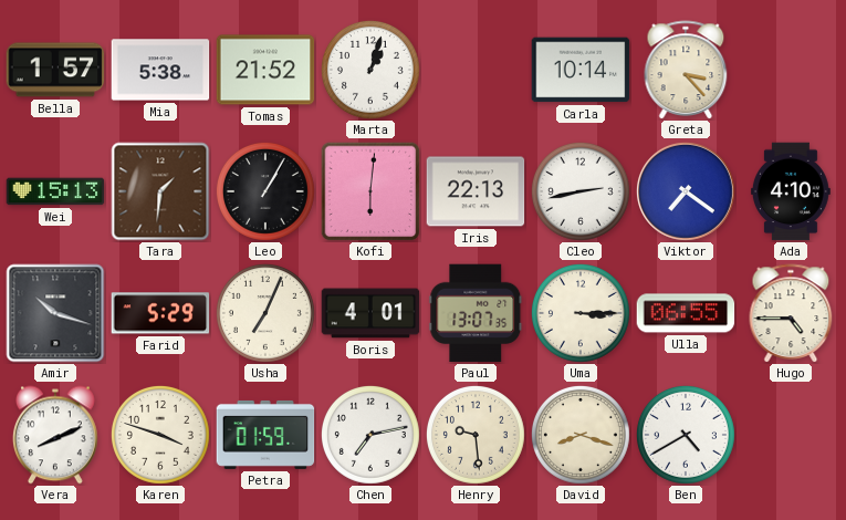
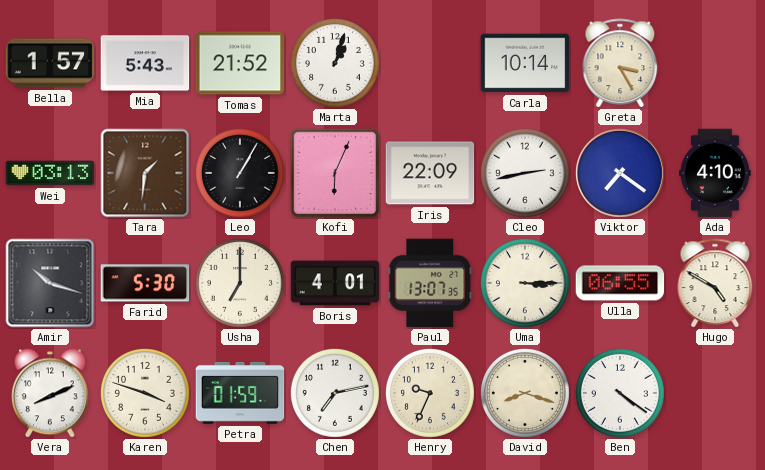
Mia: 5:38 -> 5:43
Greta: 3:23 -> 3:25
Wei: 15:13 -> 03:13
Kofi: 6:01 -> 6:04
Iris: 22:13 -> 22:09
Farid: 5:29 -> 5:30
Usha: 7:04 -> 7:00
Hugo: 4:45 -> 4:50
Henry: 9:29 -> 9:34
Ben: 4:40 -> 4:21
